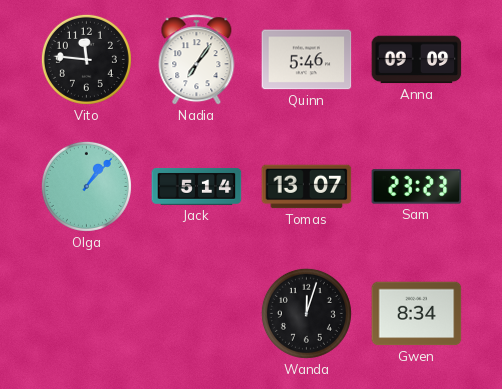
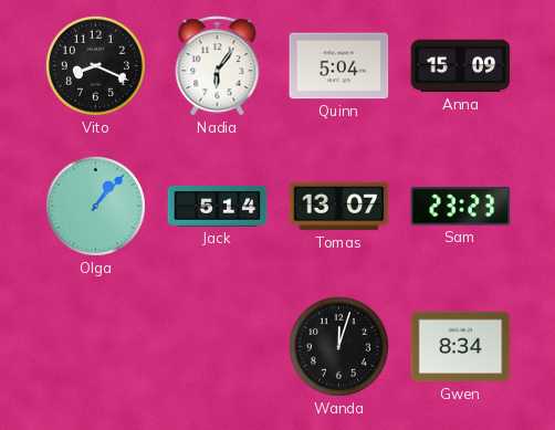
Vito: 11:46 -> 8:19
Nadia: 7:06 -> 6:06
Quinn: 5:46 -> 5:04
Anna: 09:09 -> 15:09
